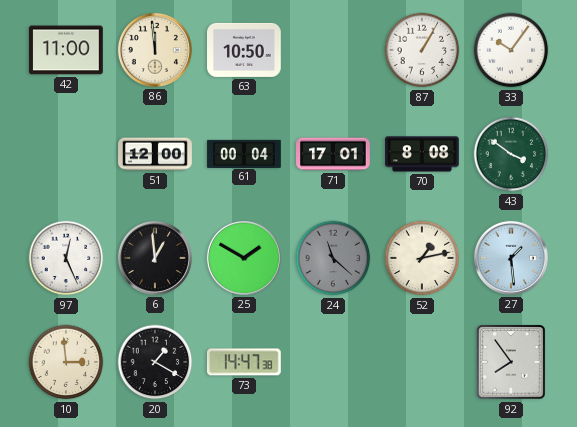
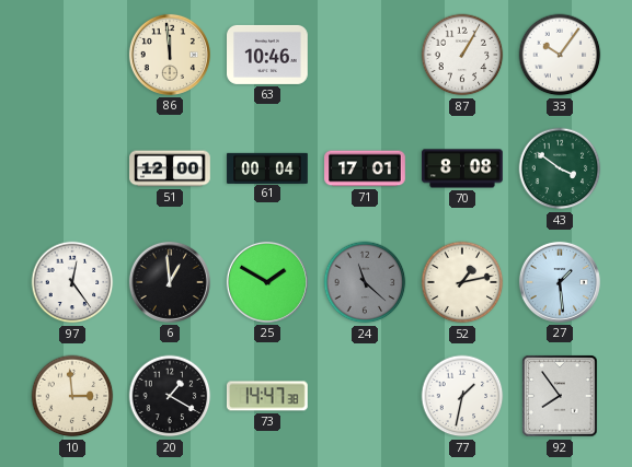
42: 11:00 -> none
63: 10:50 -> 10:46
97: 12:26 -> 12:24
77: none -> 1:32
